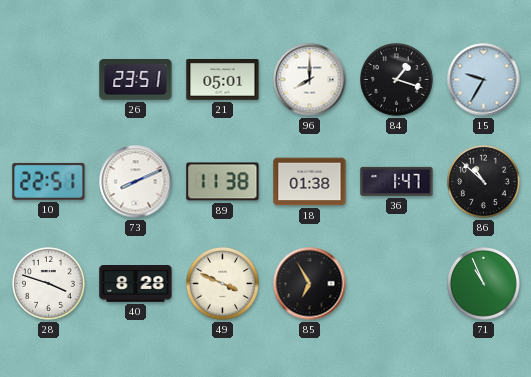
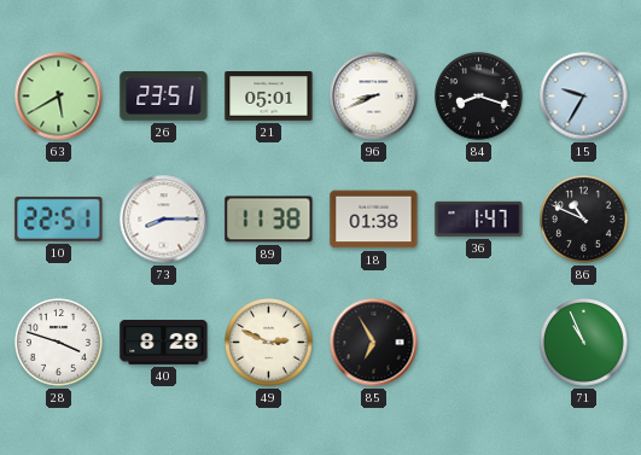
63: none -> 5:40
96: 8:00 -> 8:41
84: 1:18 -> 8:18
73: 8:11 -> 8:15
86: 10:52 -> 10:49
49: 3:49 -> 2:49
